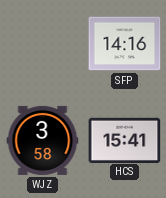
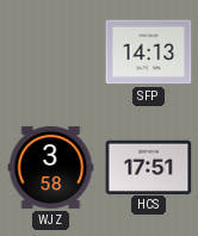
SFP: 14:16 -> 14:13
HCS: 15:41 -> 17:51
